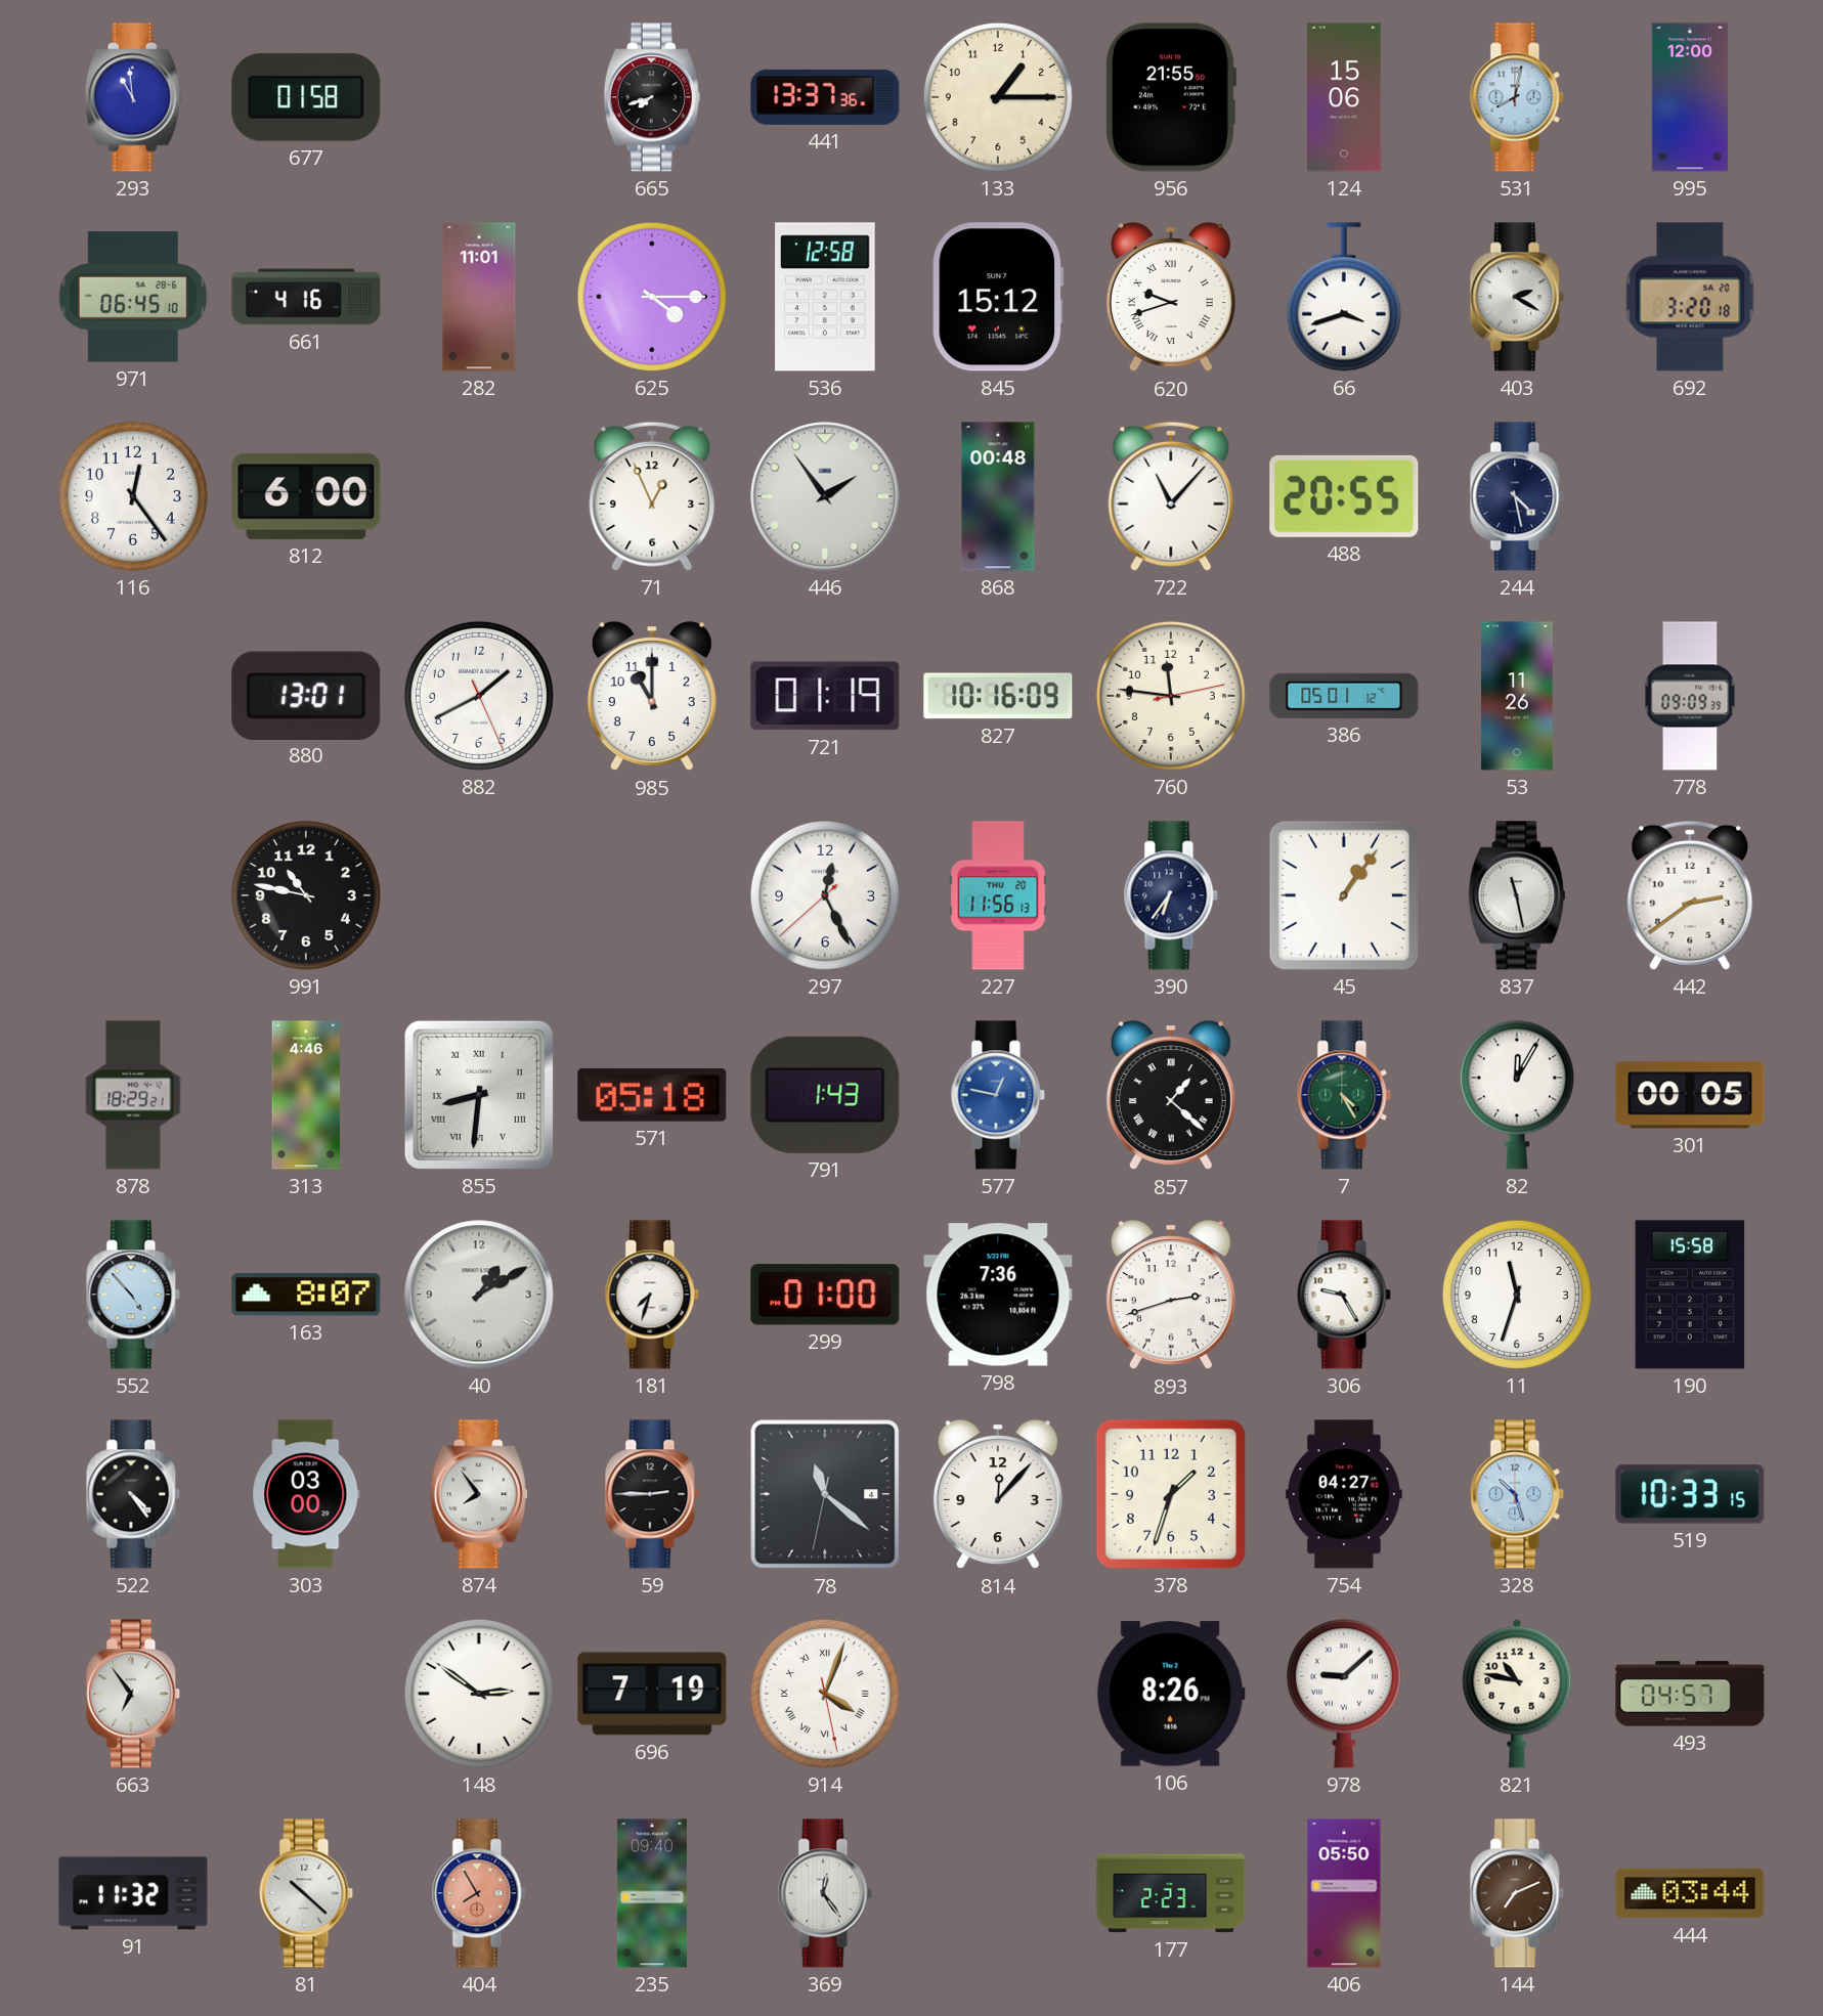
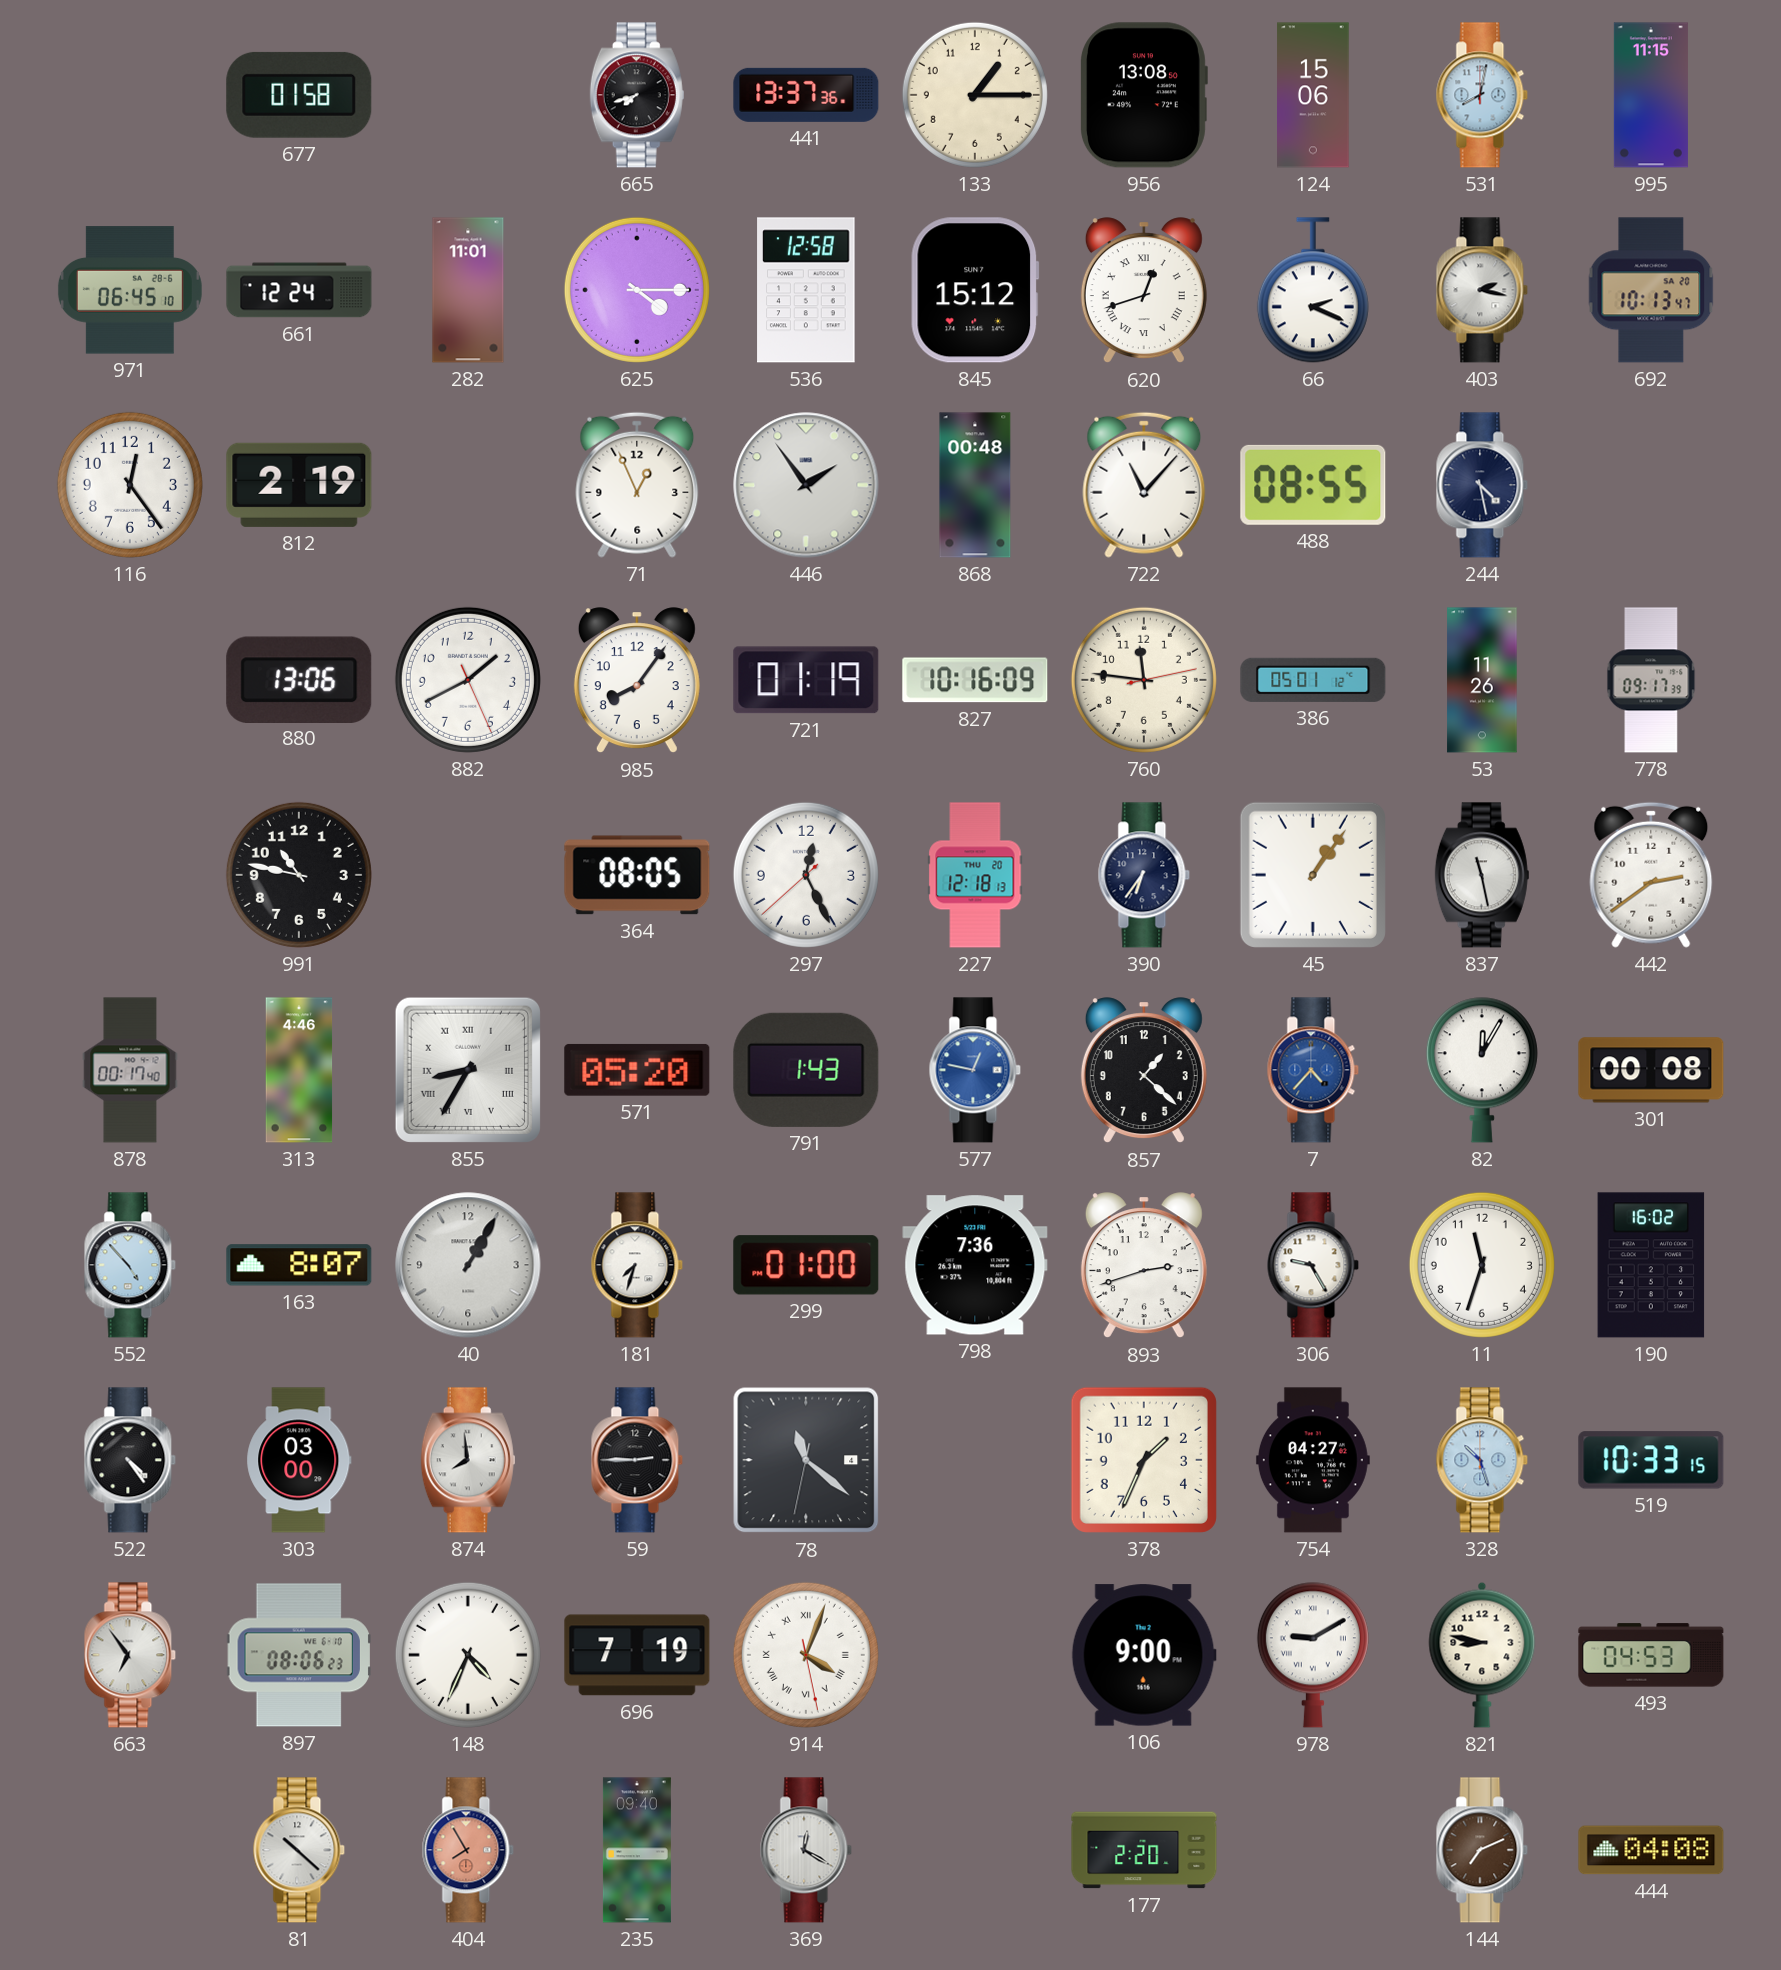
293: 10:59 -> none
956: 21:55 -> 13:08
995: 12:00 -> 11:15
661: 4:16 -> 12:24
620: 9:42 -> 12:42
66: 3:42 -> 2:19
403: 2:20 -> 2:17
692: 3:20 -> 10:13
812: 6:00 -> 2:19
488: 20:55 -> 08:55
880: 13:01 -> 13:06
985: 11:00 -> 8:06
778: 09:09 -> 09:17
364: none -> 08:05
227: 11:56 -> 12:18
878: 18:29 -> 00:17
855: 8:31 -> 8:35
571: 05:18 -> 05:20
857 numerals: Roman -> Arabic
7: 4:25 -> 4:37
7 dial: green -> blue
301: 00:05 -> 00:08
40: 1:10 -> 1:05
190: 15:58 -> 16:02
874: 7:54 -> 7:59
814: 12:07 -> none
378: 1:33 -> 1:34
897: none -> 08:06
148: 2:51 -> 4:34
106: 8:26 -> 9:00
978: 9:08 -> 9:10
821: 10:47 -> 8:47
493: 04:57 -> 04:53
91: 11:32 -> none
369: 12:24 -> 12:20
177: 2:23 -> 2:20
406: 05:50 -> none
444: 03:44 -> 04:08
